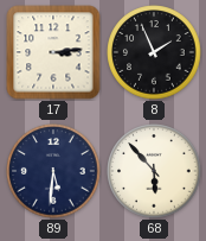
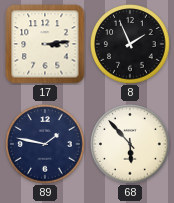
89: 5:31 -> 1:47
